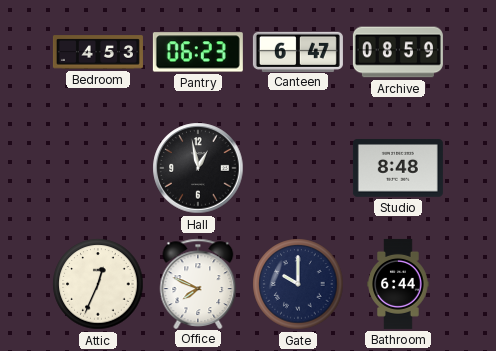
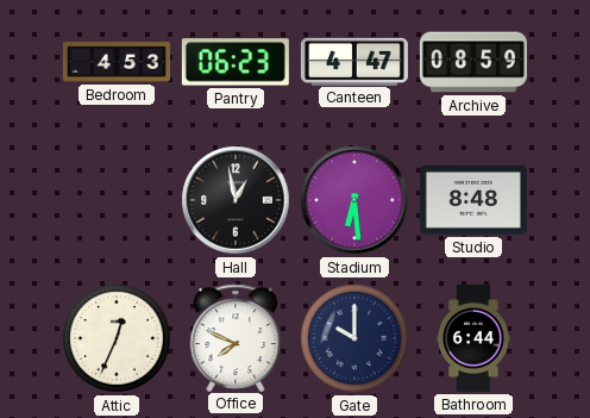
Canteen: 6:47 -> 4:47
Stadium: none -> 6:29
